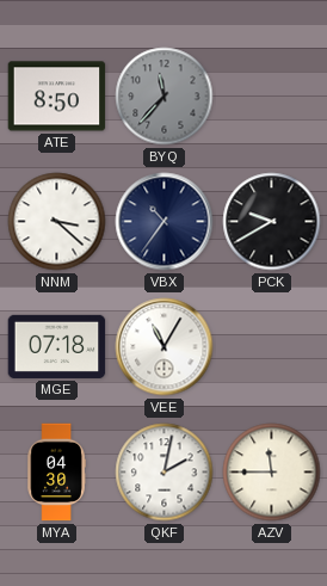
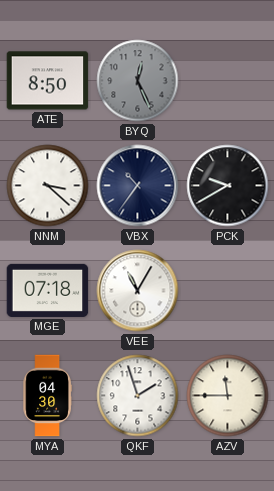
BYQ: 11:37 -> 12:26
QKF: 2:02 -> 1:57
